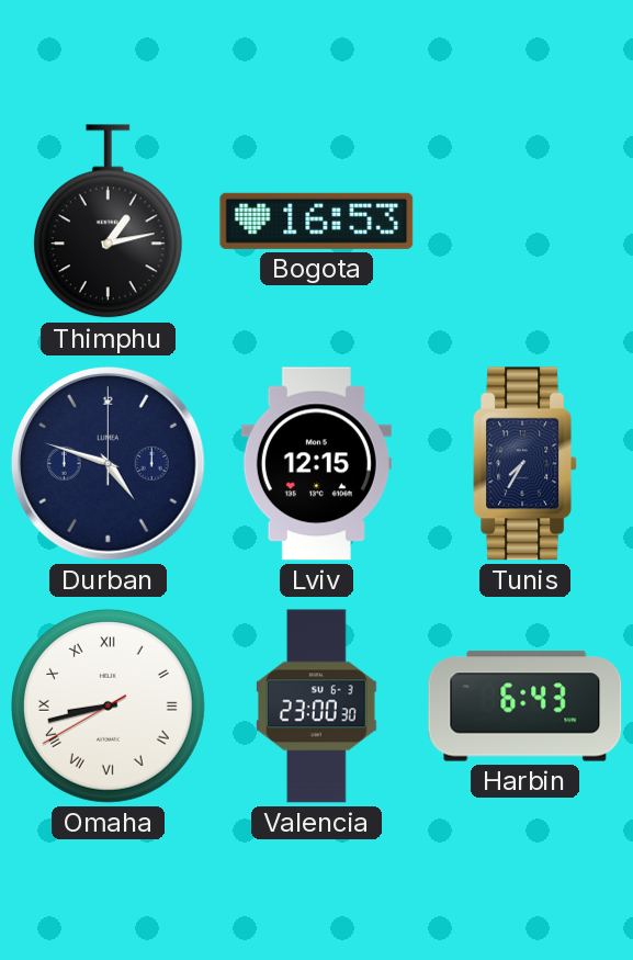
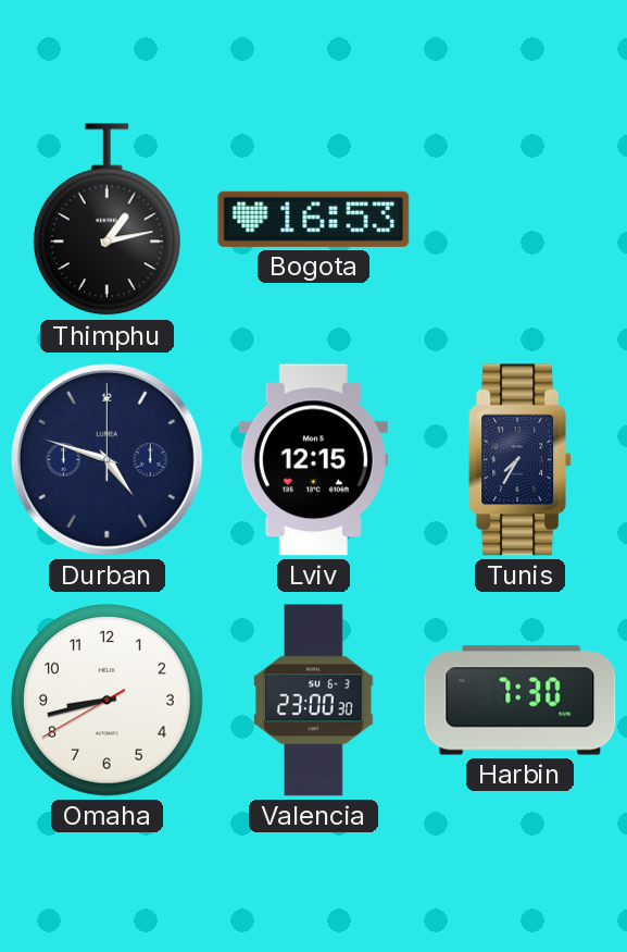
Omaha numerals: Roman -> Arabic
Harbin: 6:43 -> 7:30
